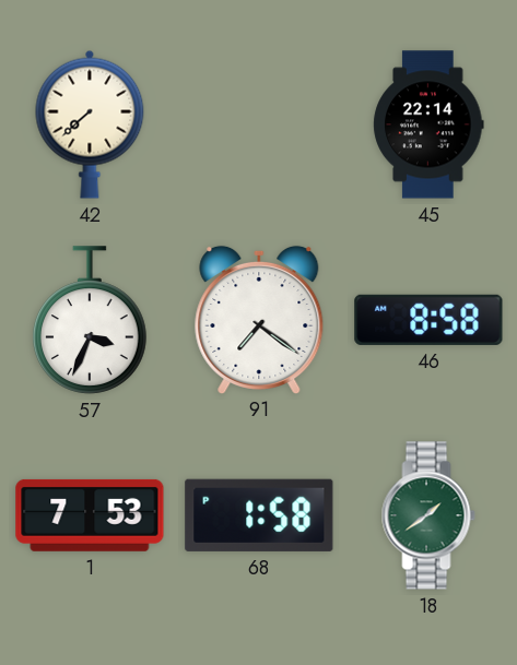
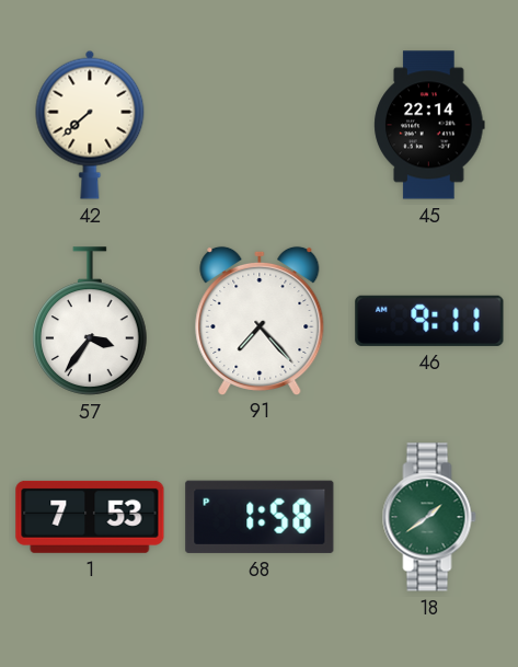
57: 3:34 -> 3:36
91: 7:21 -> 7:23
46: 8:58 -> 9:11
